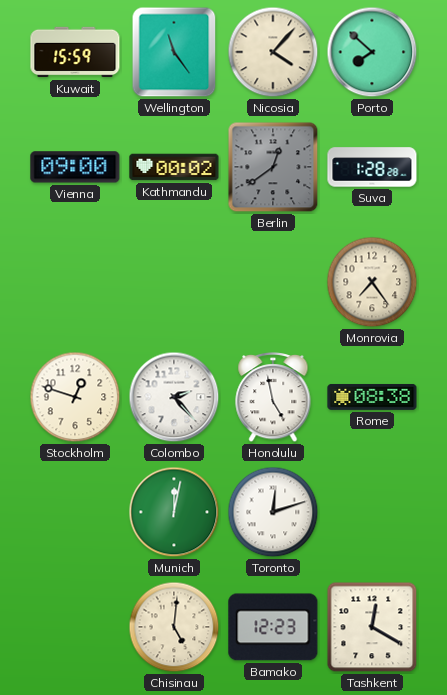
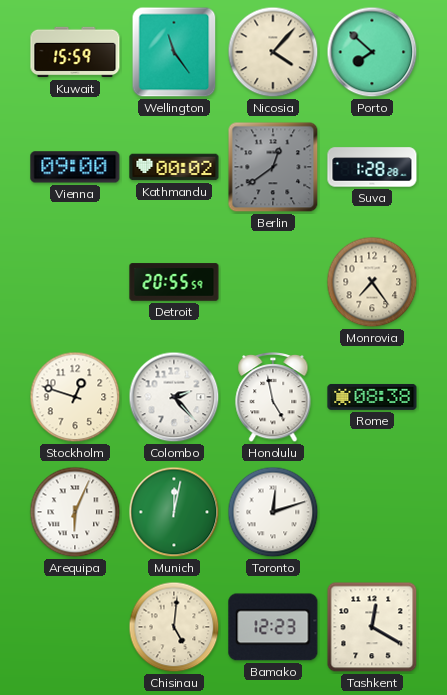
Detroit: none -> 20:55
Arequipa: none -> 6:04
